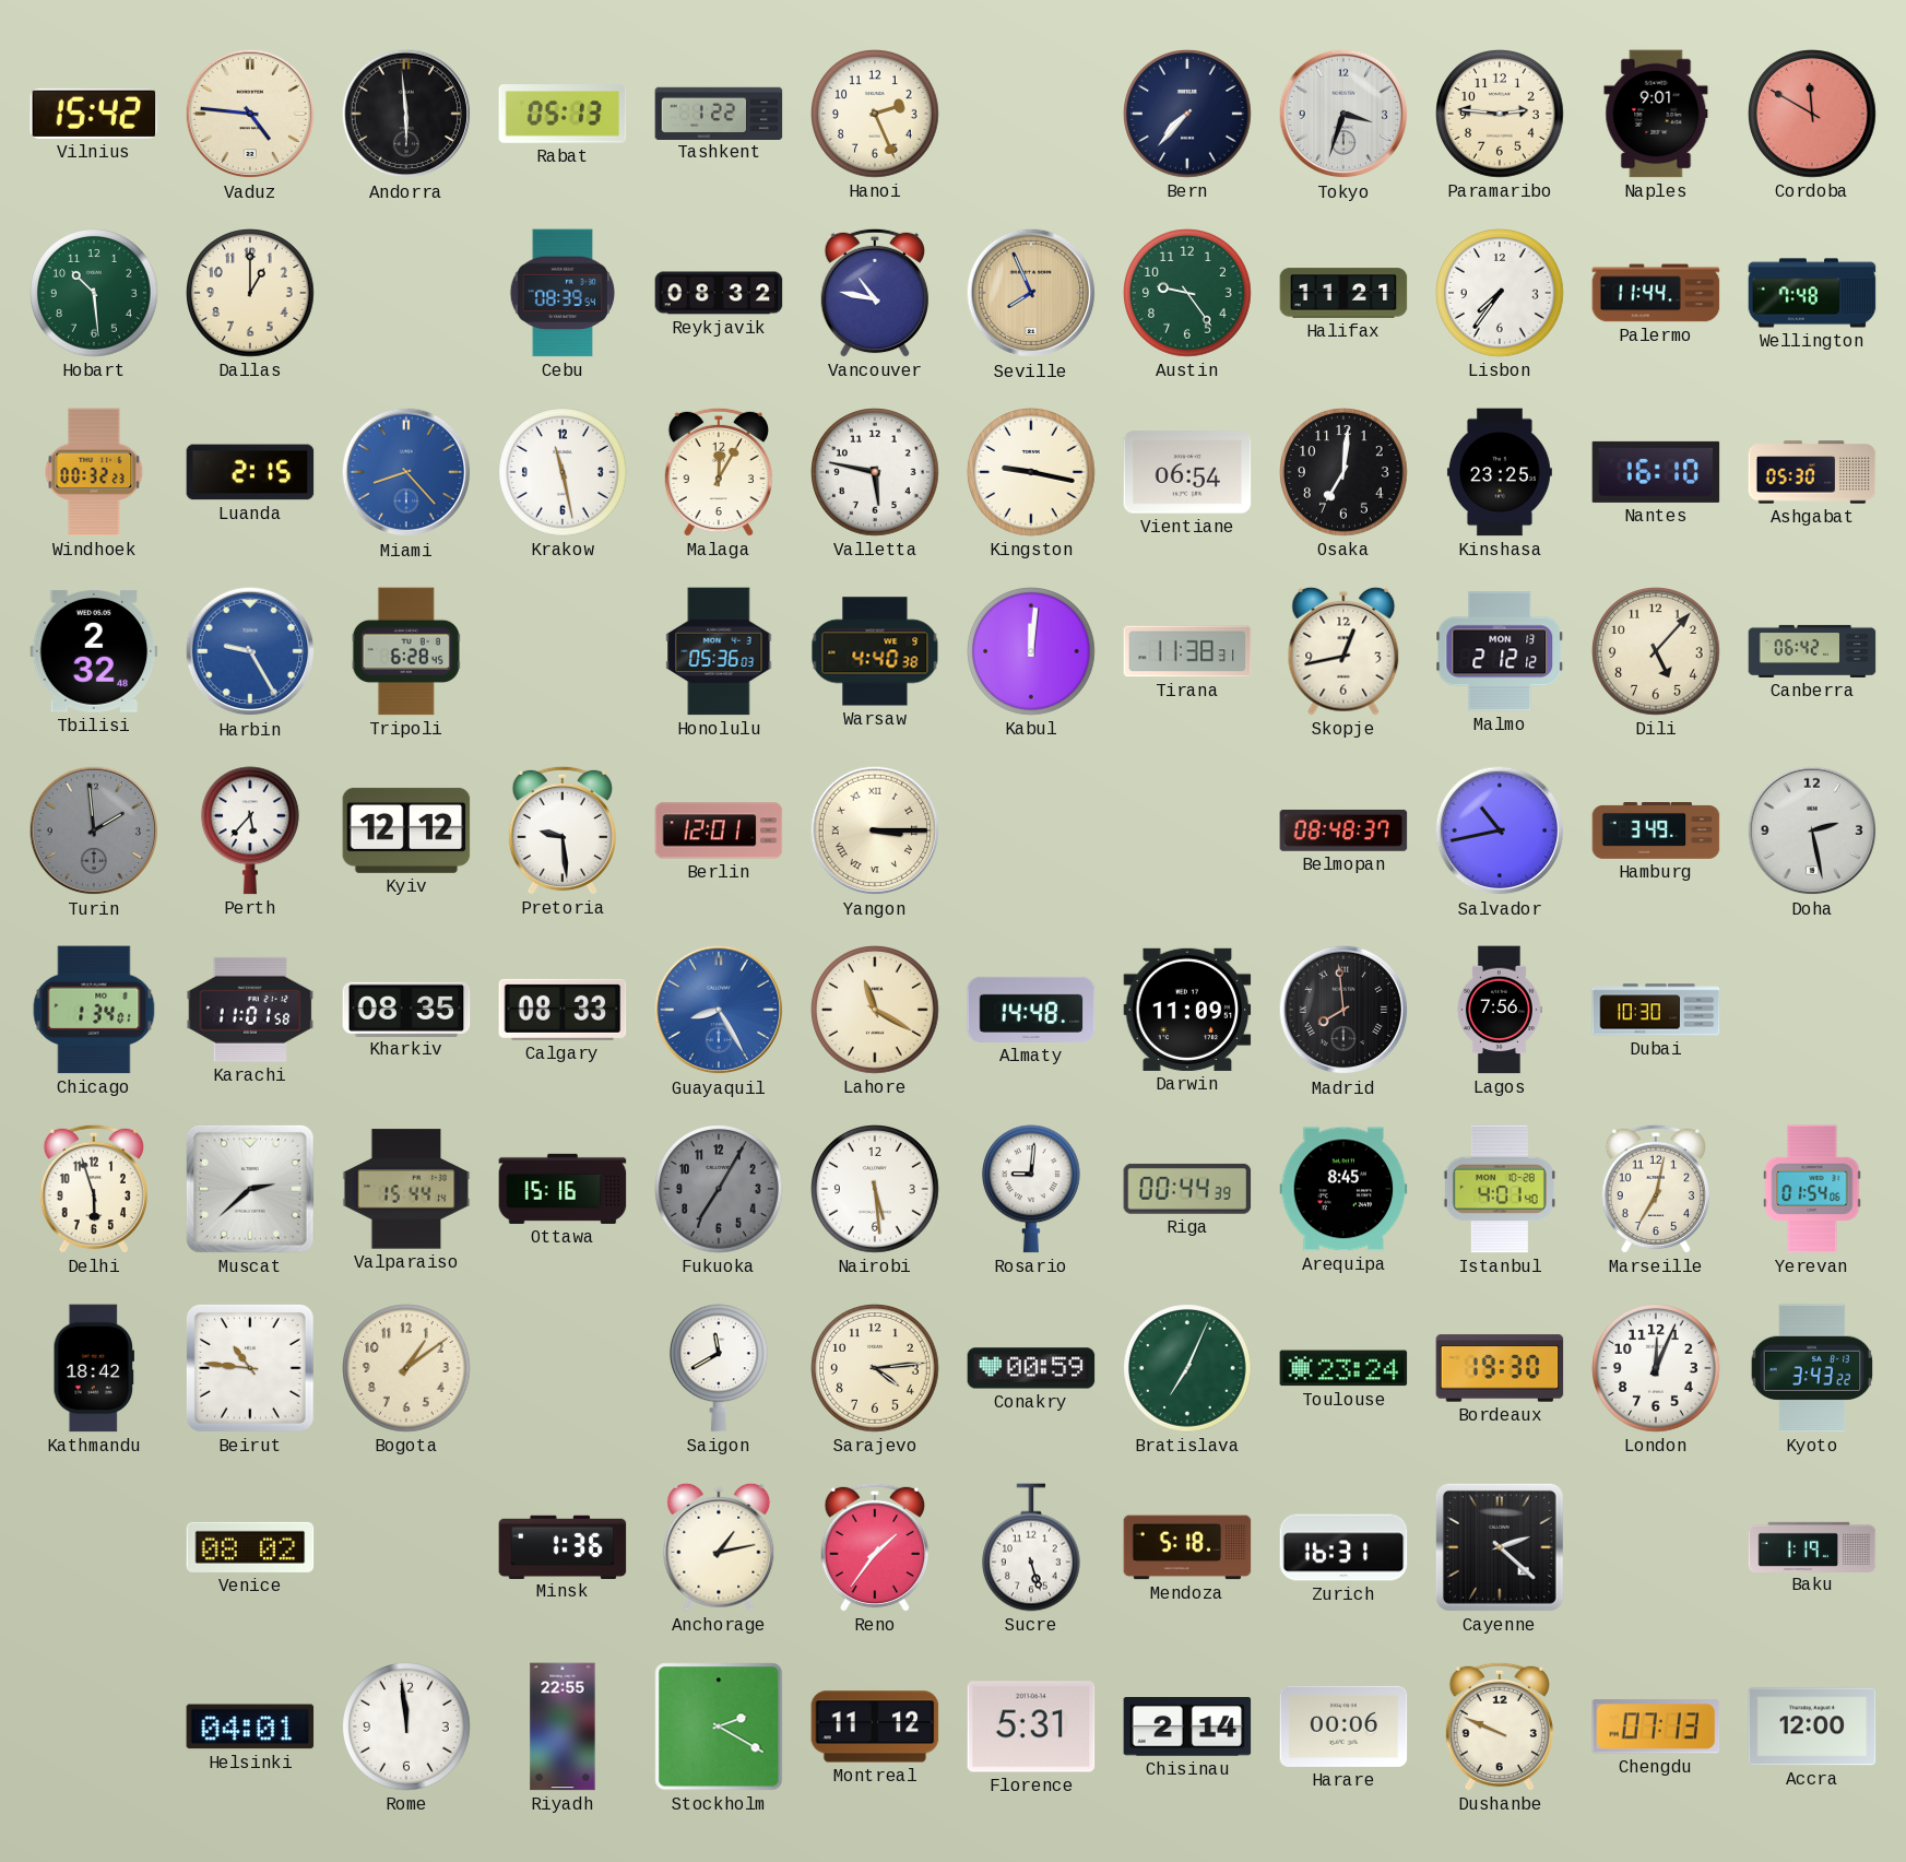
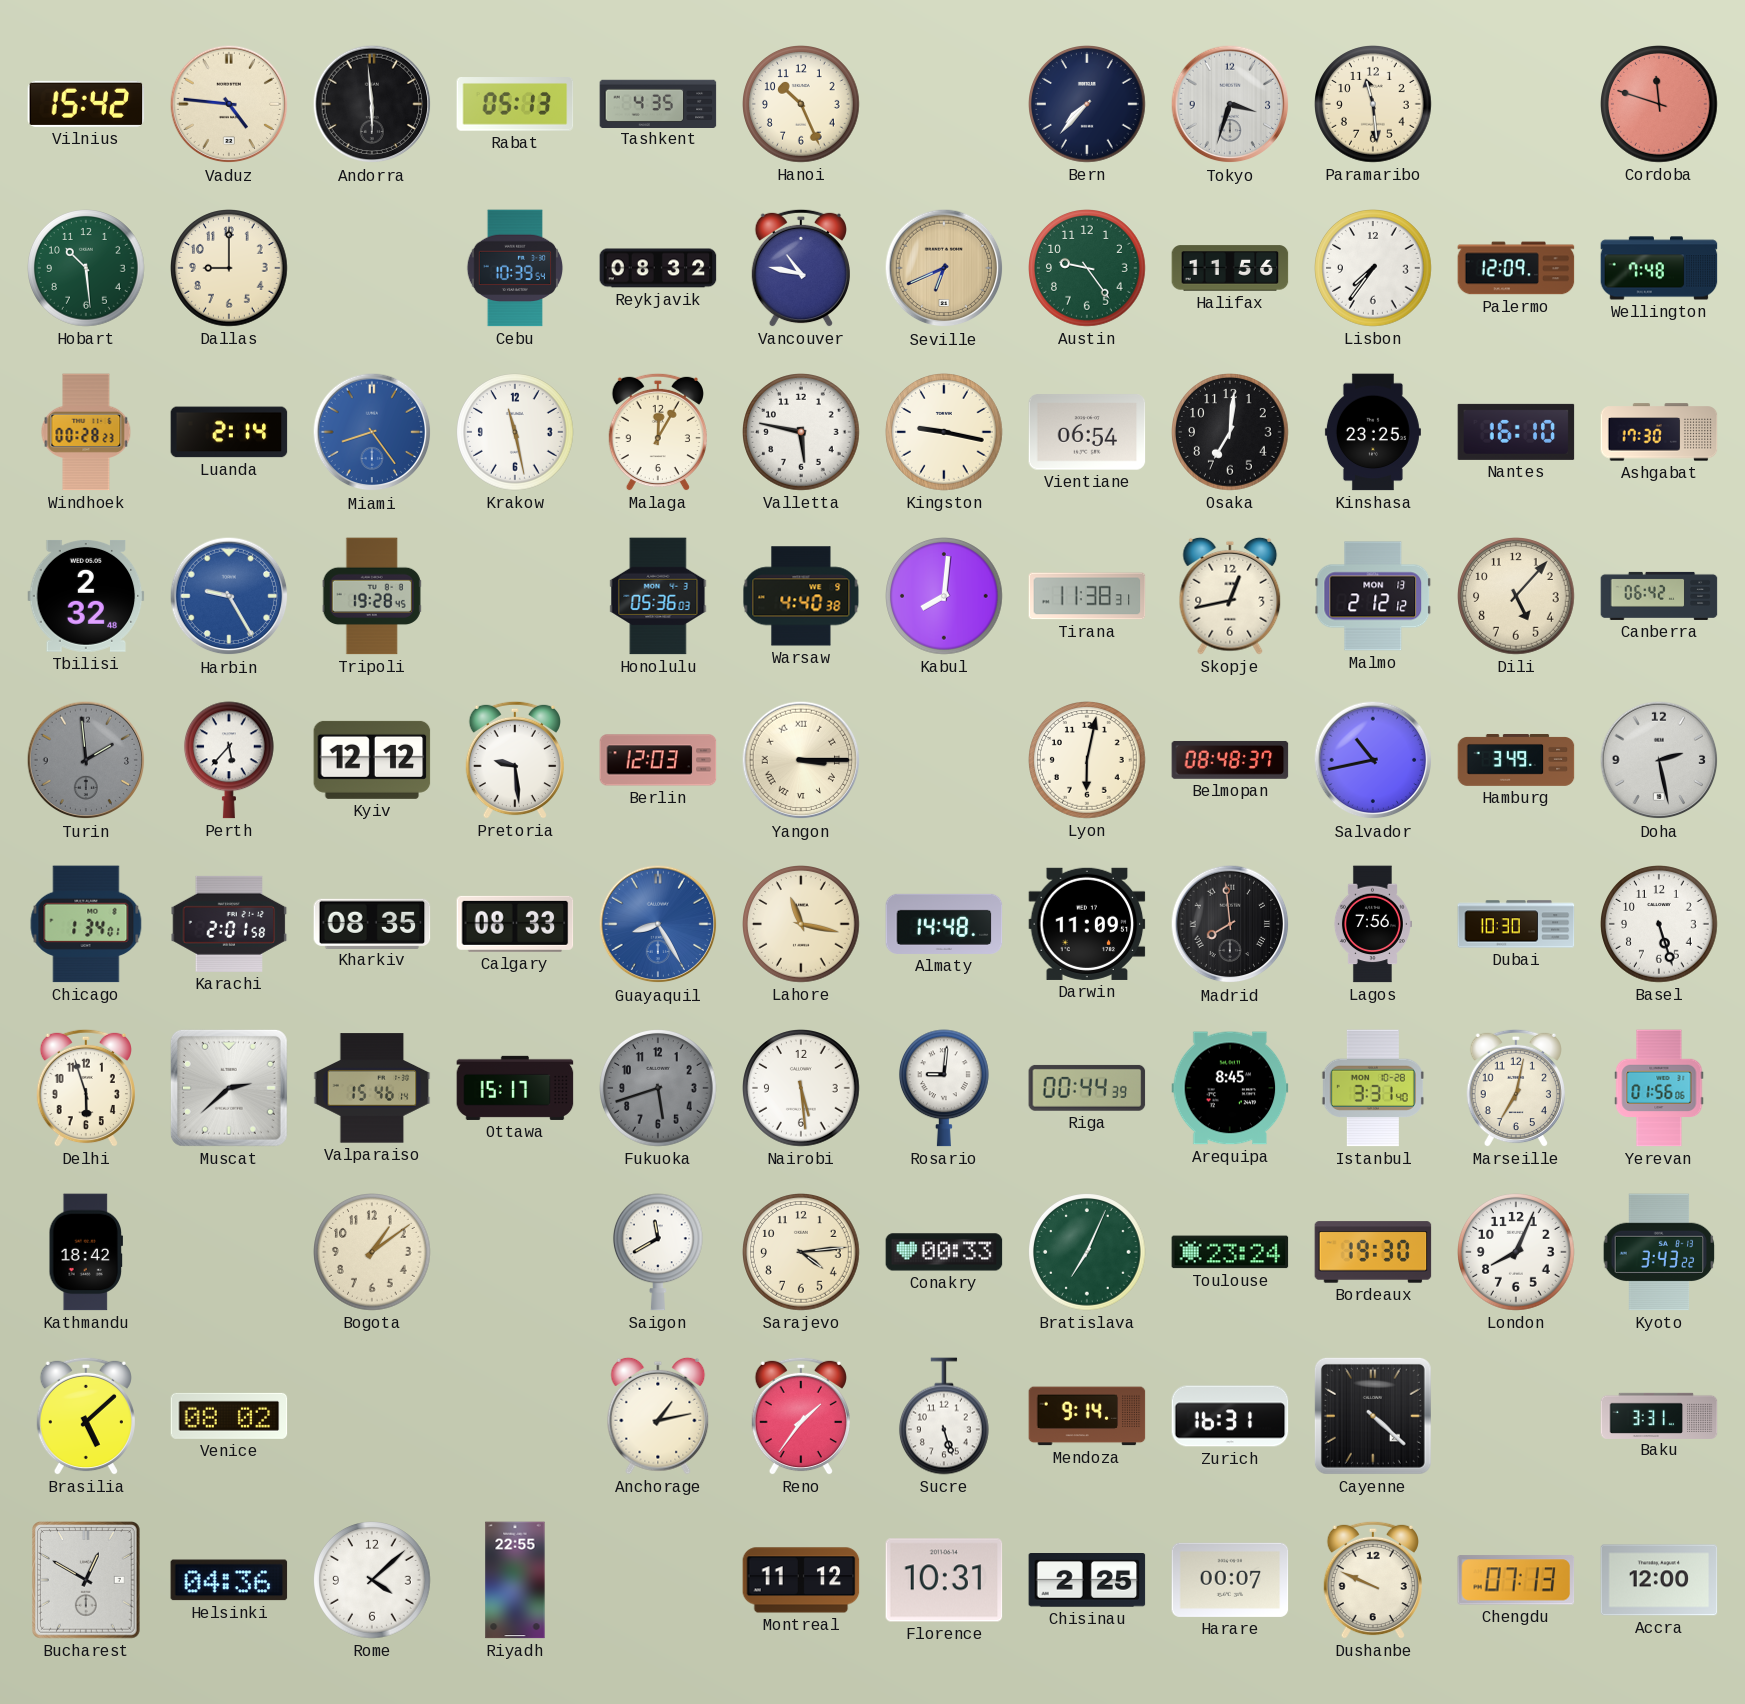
Tashkent: 1:22 -> 4:35
Hanoi: 2:26 -> 10:26
Paramaribo: 2:46 -> 11:29
Naples: 9:01 -> none
Cordoba: 11:50 -> 11:48
Dallas: 1:00 -> 9:00
Cebu: 08:39 -> 10:39
Seville: 7:56 -> 6:41
Halifax: 11:21 -> 11:56
Palermo: 11:44 -> 12:09
Windhoek: 00:32 -> 00:28
Luanda: 2:15 -> 2:14
Miami: 8:23 -> 8:24
Ashgabat: 05:30 -> 17:30
Tripoli: 6:28 -> 19:28
Kabul: 12:01 -> 8:01
Berlin: 12:01 -> 12:03
Lyon: none -> 6:02
Karachi: 11:01 -> 2:01
Lahore: 11:20 -> 11:17
Basel: none -> 5:27
Valparaiso: 15:44 -> 15:46
Ottawa: 15:16 -> 15:17
Fukuoka: 7:05 -> 5:42
Istanbul: 4:01 -> 3:31
Yerevan: 01:54 -> 01:56
Beirut: 10:46 -> none
Conakry: 00:59 -> 00:33
London: 12:04 -> 8:04
Brasilia: none -> 5:08
Minsk: 1:36 -> none
Mendoza: 5:18 -> 9:14
Cayenne: 2:22 -> 4:22
Baku: 1:19 -> 3:31
Bucharest: none -> 12:50
Helsinki: 04:01 -> 04:36
Rome: 11:59 -> 4:08
Stockholm: 2:20 -> none
Florence: 5:31 -> 10:31
Chisinau: 2:14 -> 2:25
Harare: 00:06 -> 00:07
